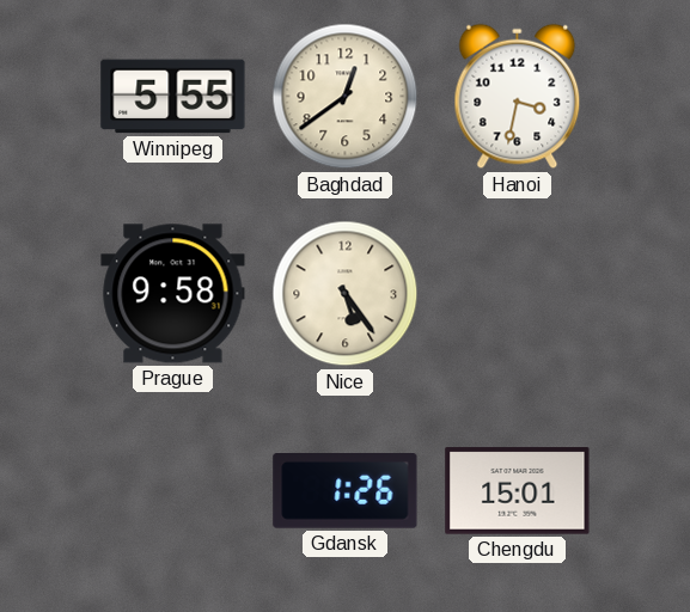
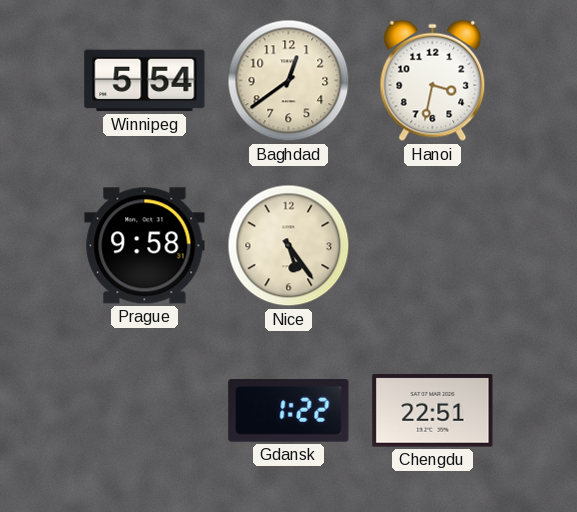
Winnipeg: 5:55 -> 5:54
Gdansk: 1:26 -> 1:22
Chengdu: 15:01 -> 22:51
